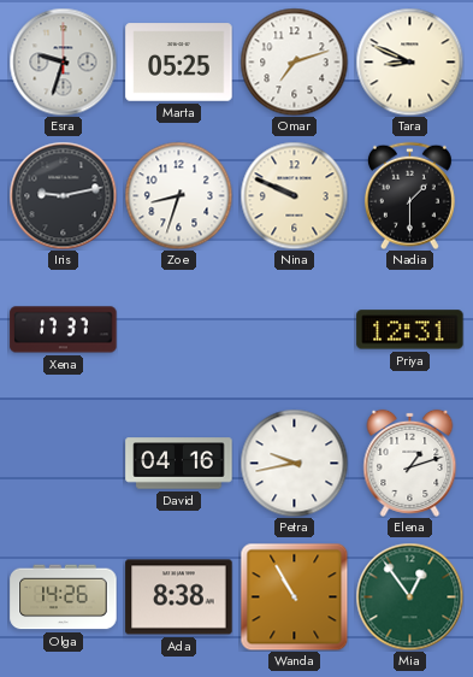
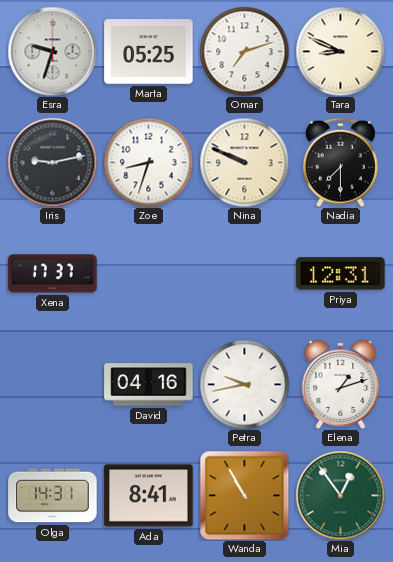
Nadia: 1:30 -> 7:30
Olga: 14:26 -> 14:31
Ada: 8:38 -> 8:41
